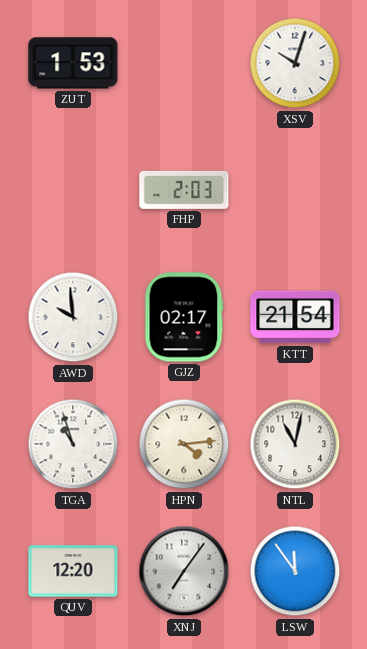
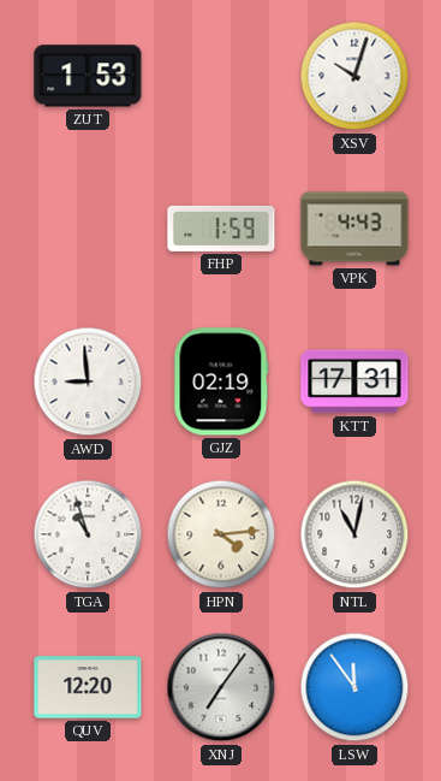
FHP: 2:03 -> 1:59
VPK: none -> 4:43
AWD: 9:59 -> 8:59
GJZ: 02:17 -> 02:19
KTT: 21:54 -> 17:31
